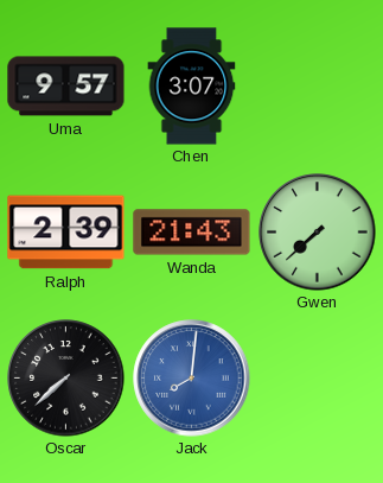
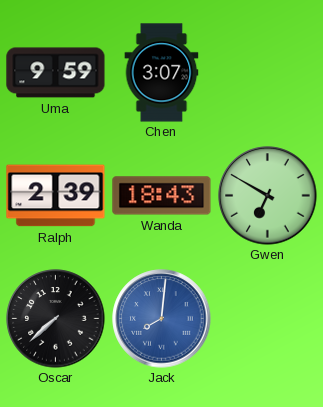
Uma: 9:57 -> 9:59
Wanda: 21:43 -> 18:43
Gwen: 7:38 -> 6:50
